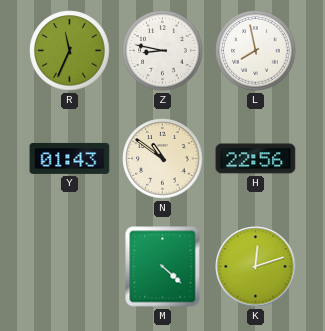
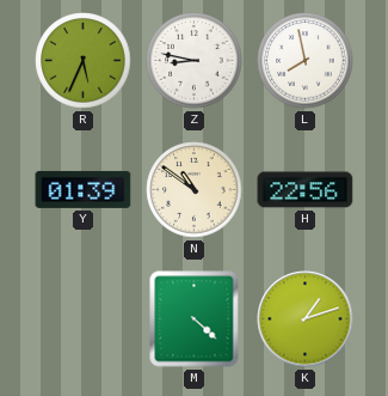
R: 11:34 -> 5:34
Y: 01:43 -> 01:39
K: 12:12 -> 1:12
